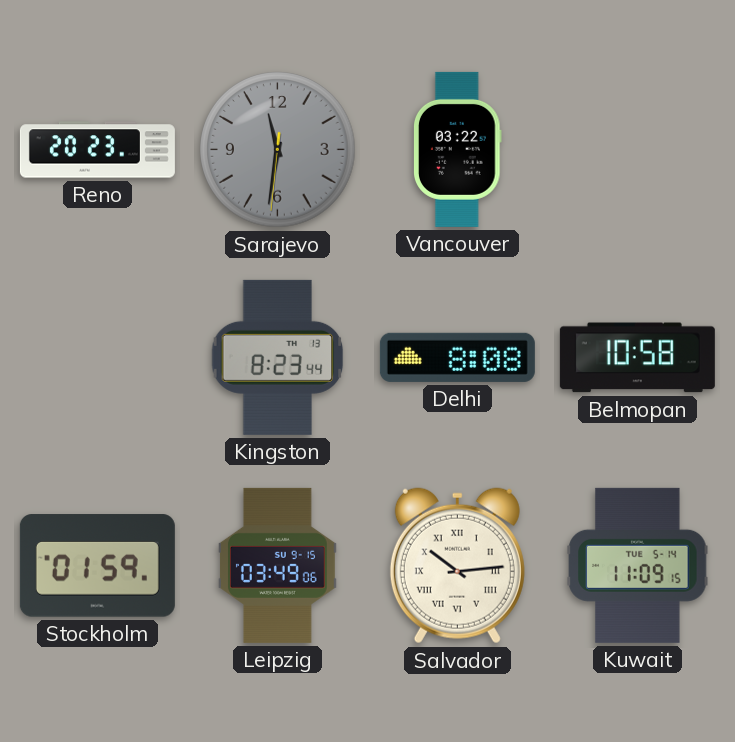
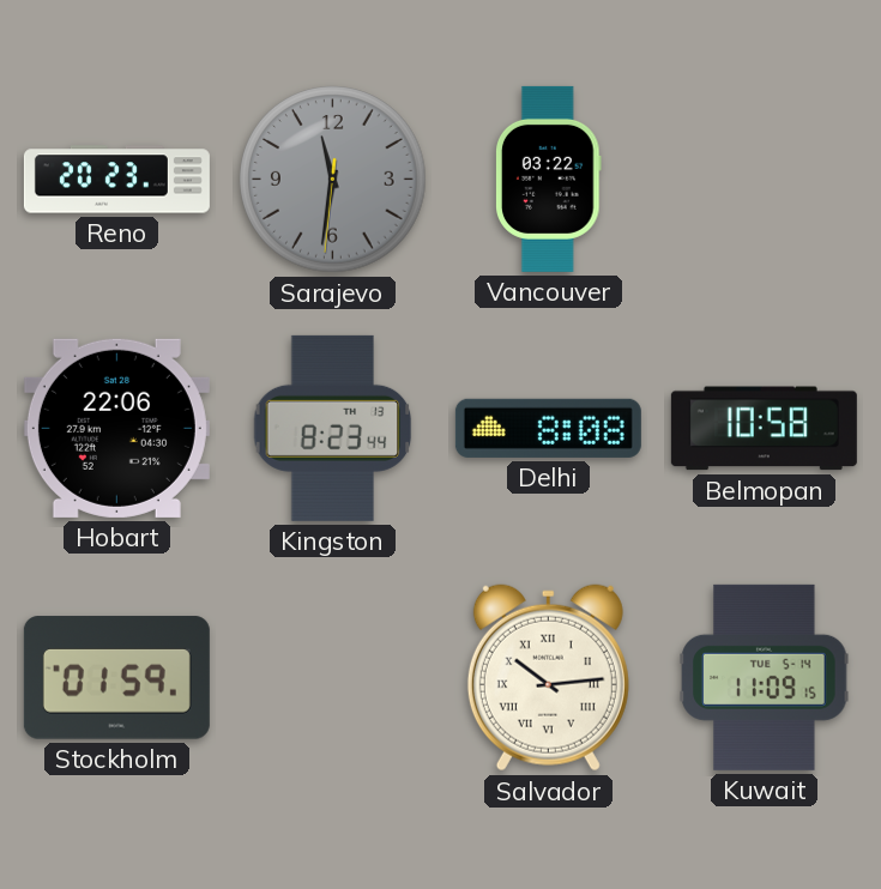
Hobart: none -> 22:06
Leipzig: 03:49 -> none
